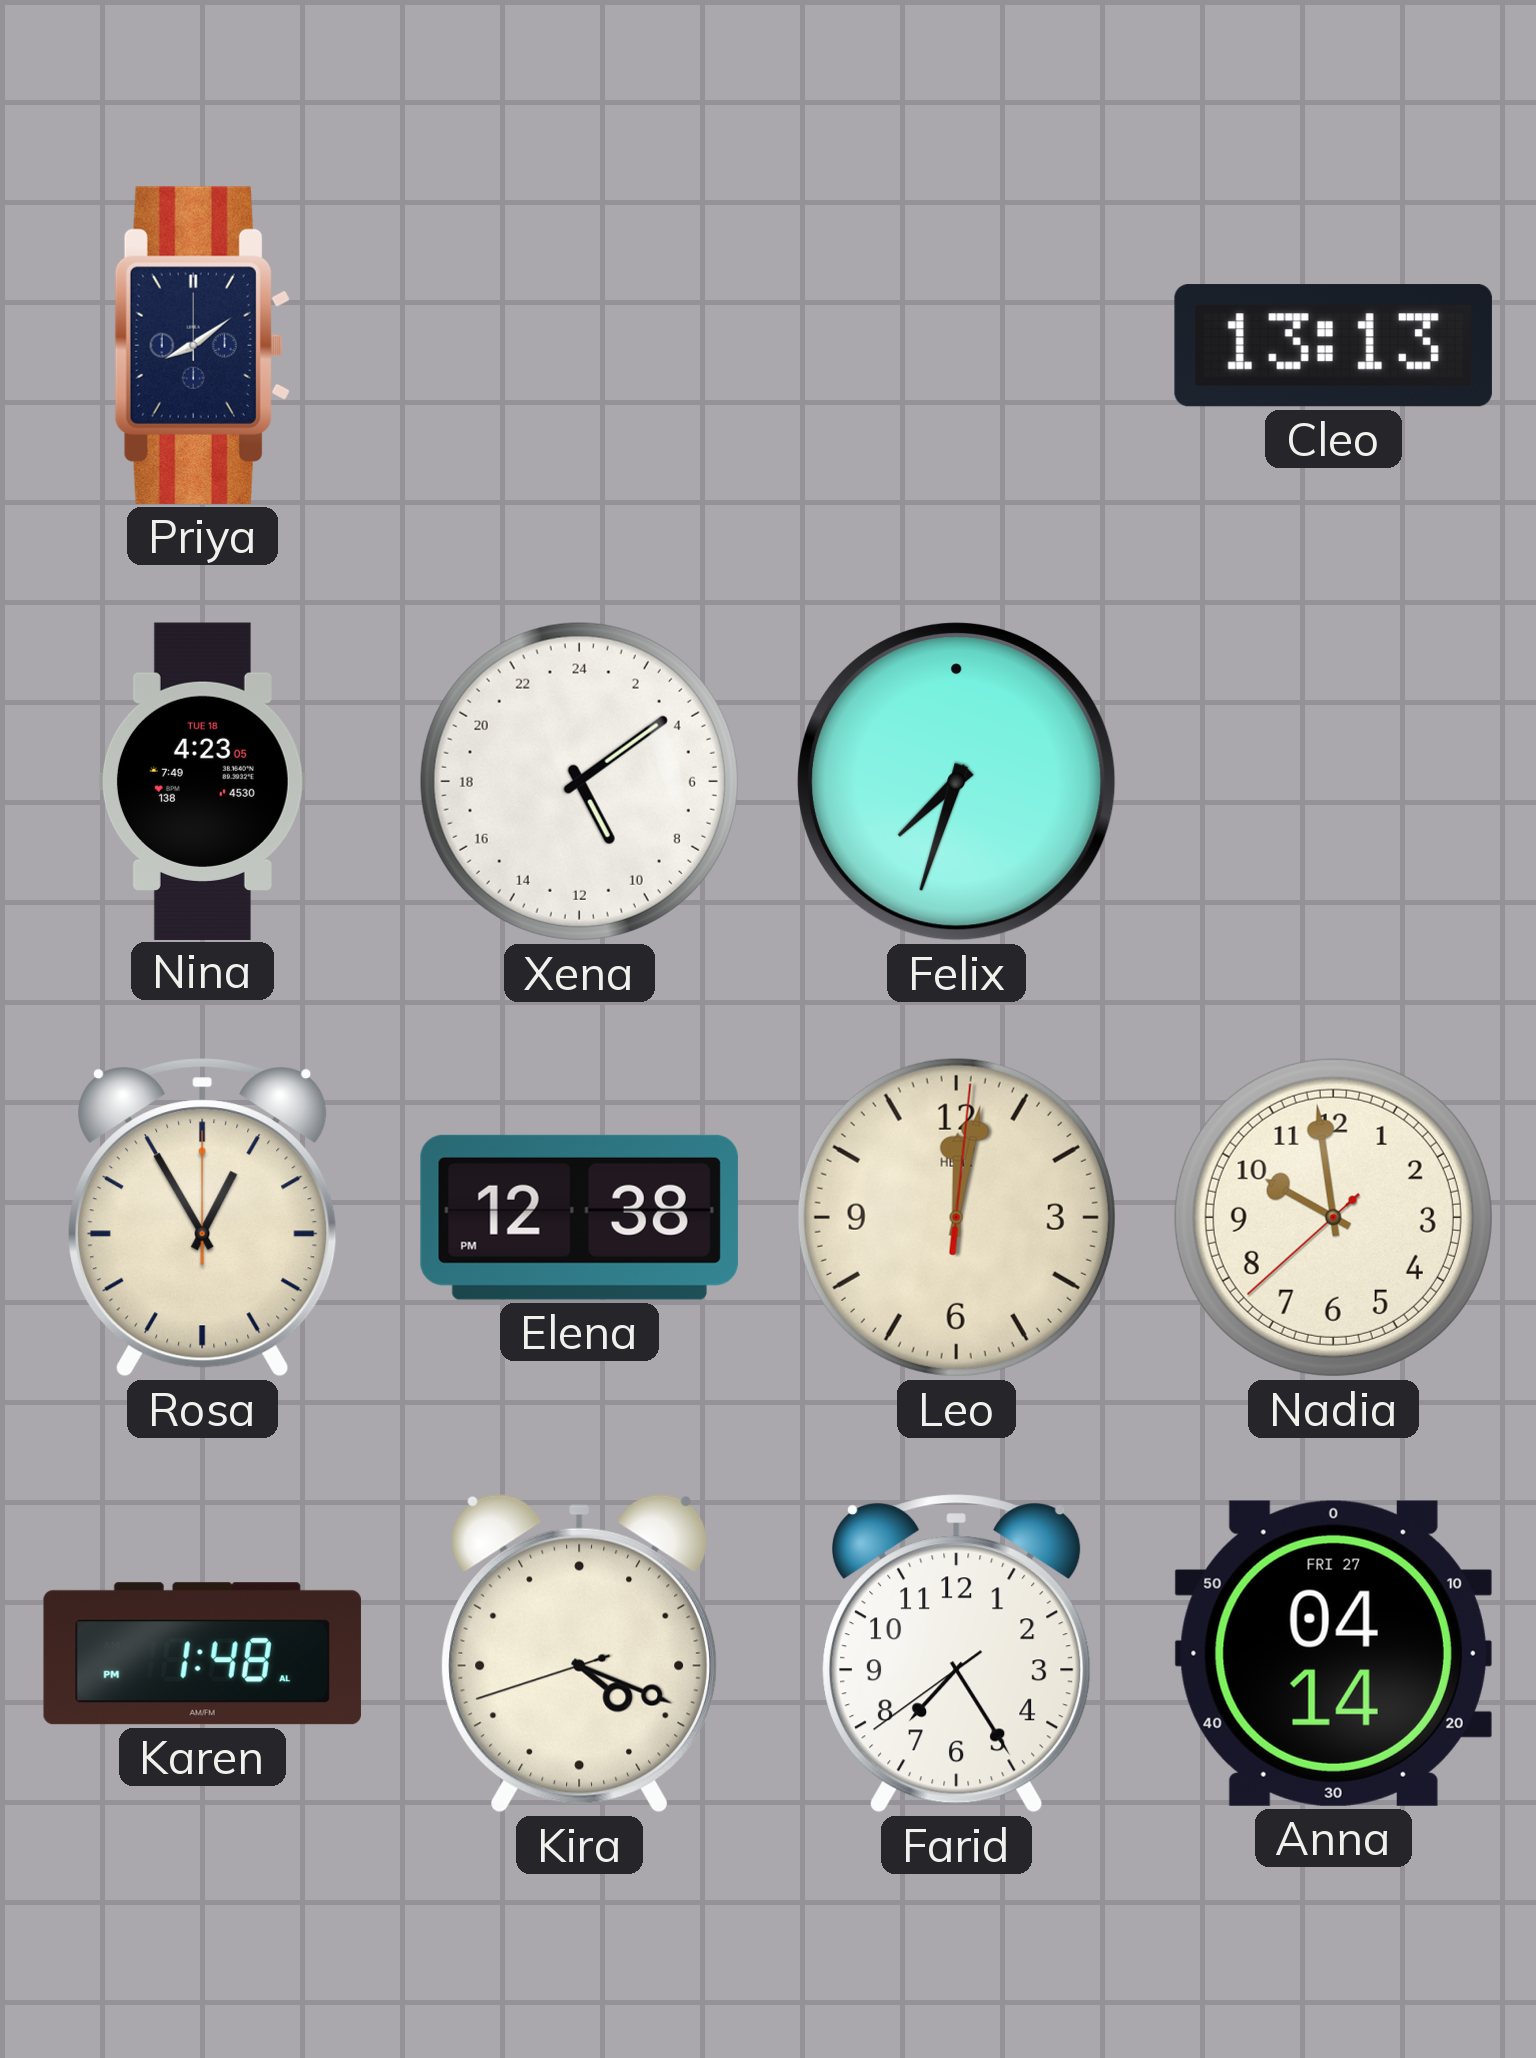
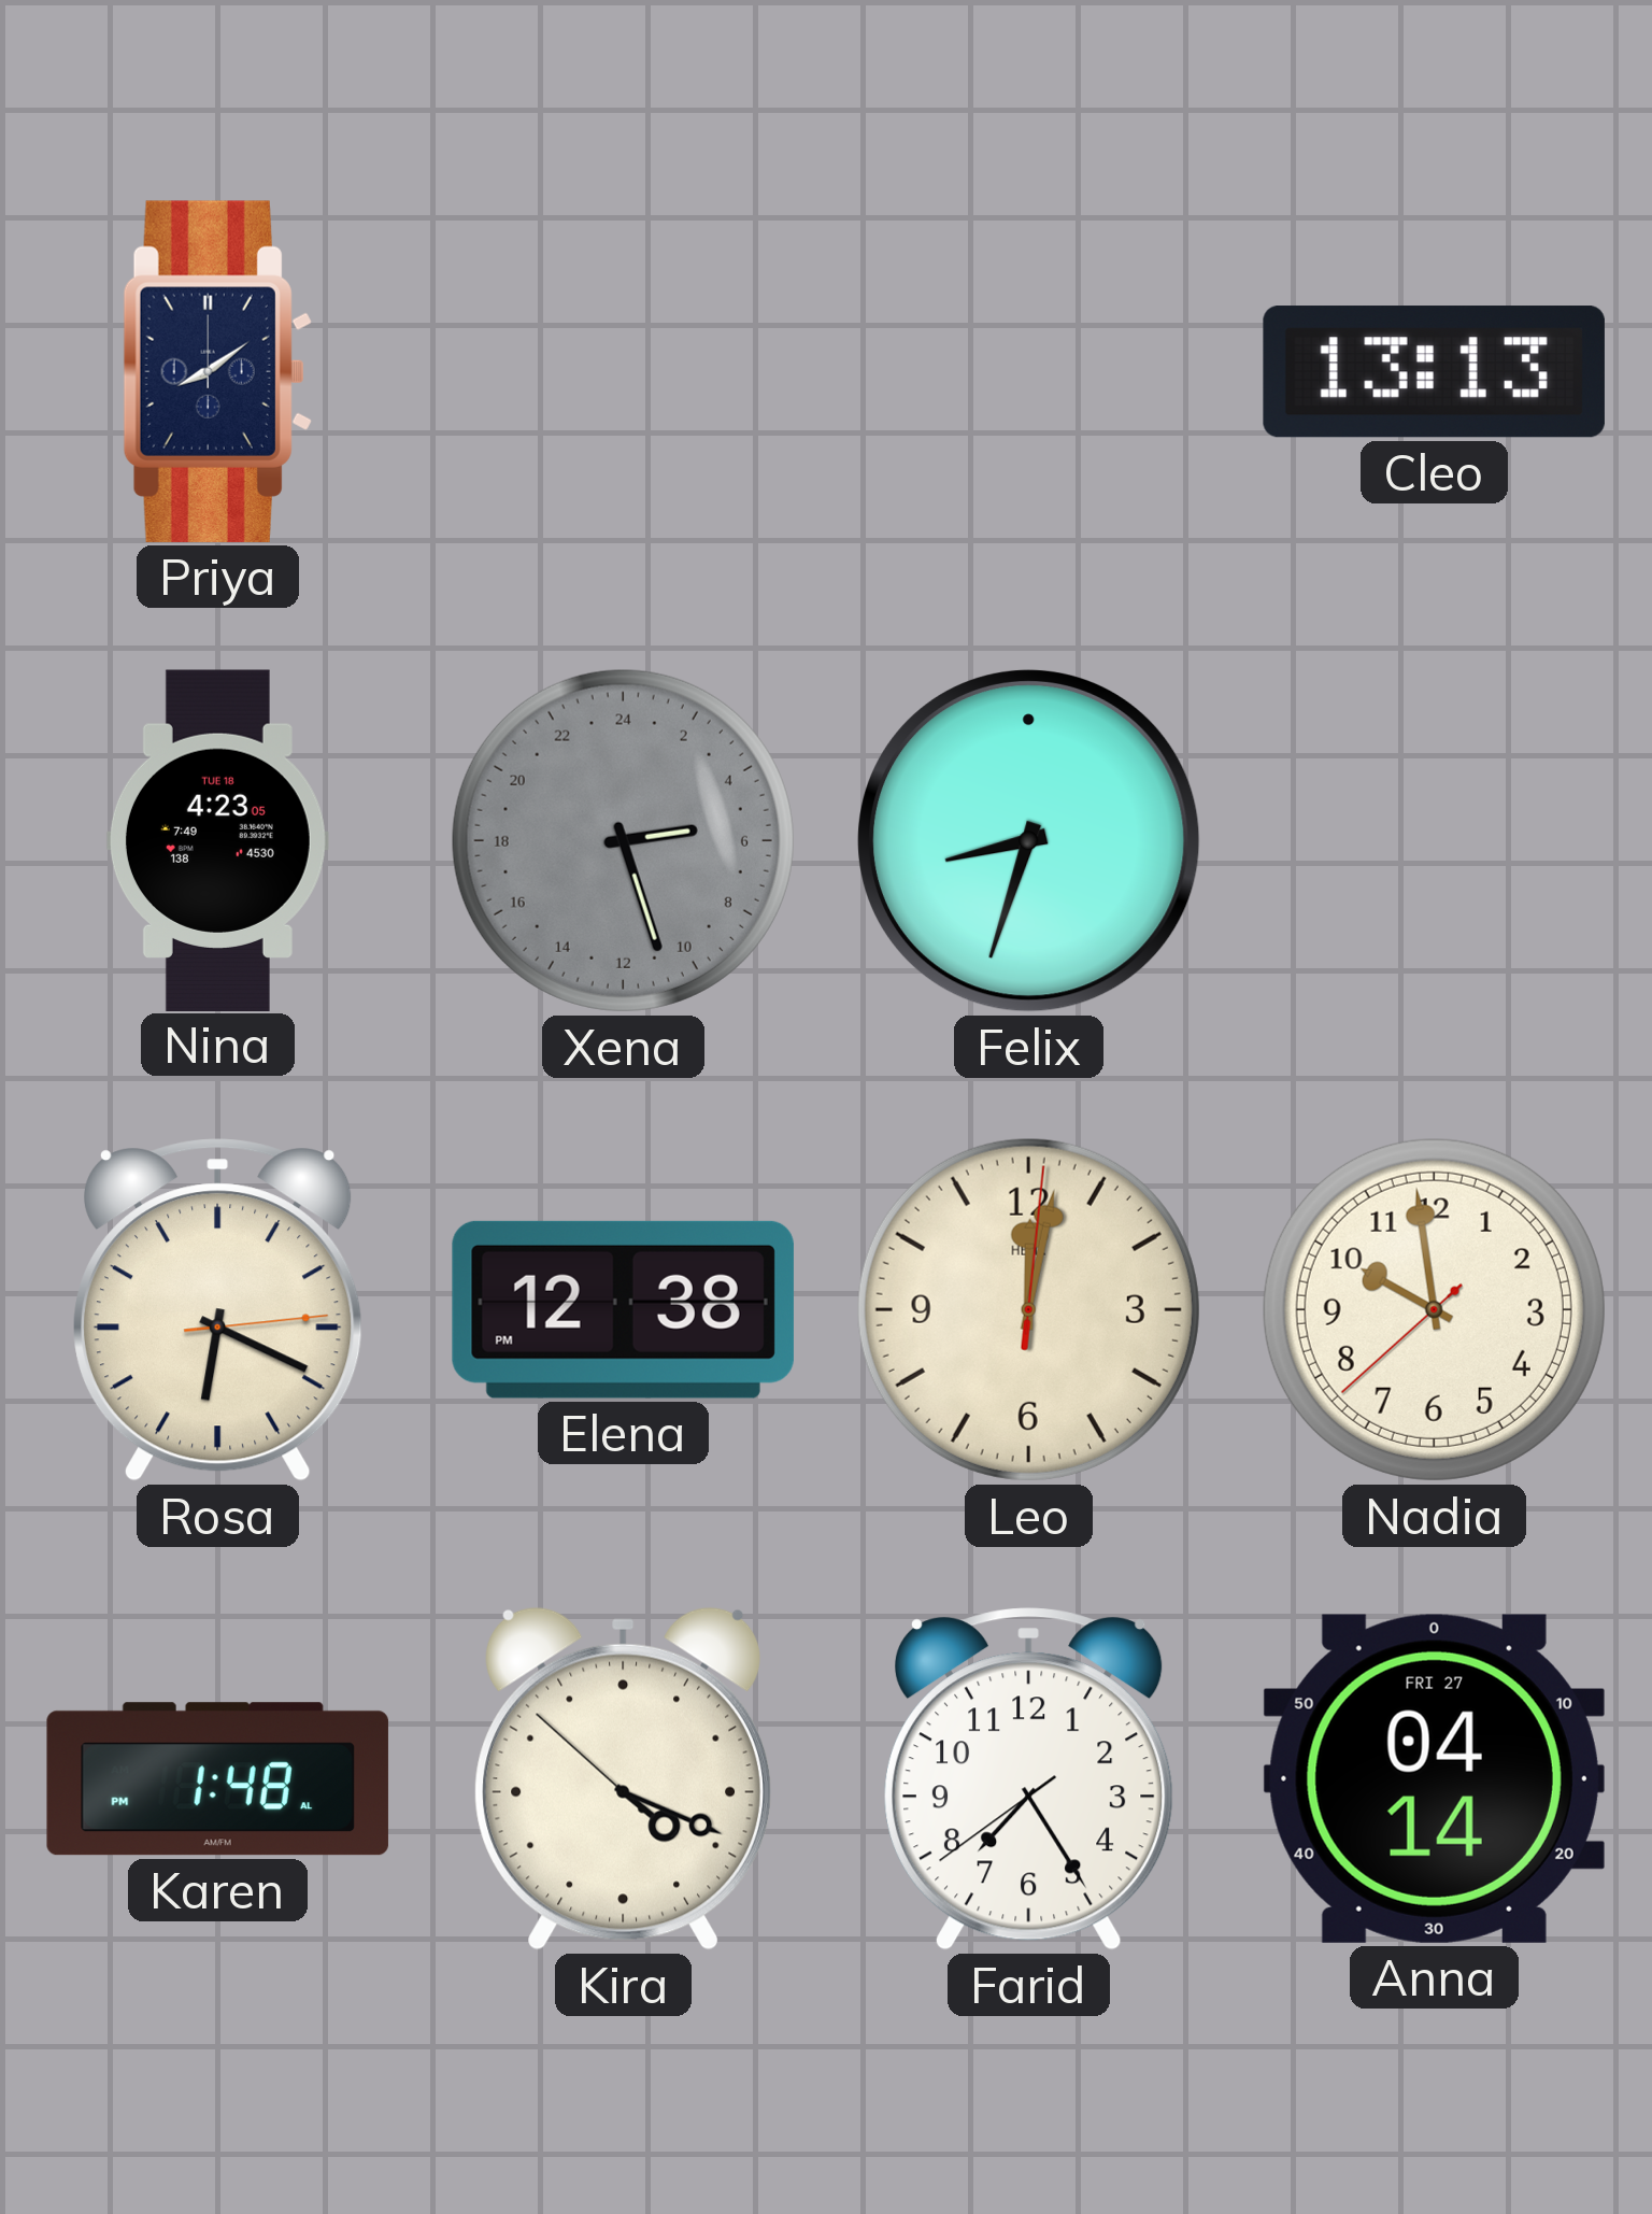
Xena: 10:09 -> 5:27
Xena dial: white -> grey
Felix: 7:33 -> 8:33
Rosa: 12:55 -> 6:19
Kira: 4:18:42 -> 4:18:52
